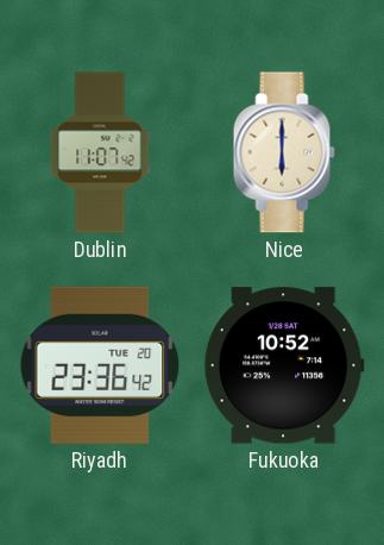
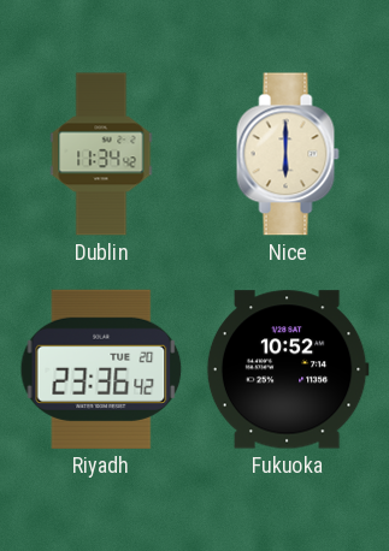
Dublin: 11:07 -> 11:34
